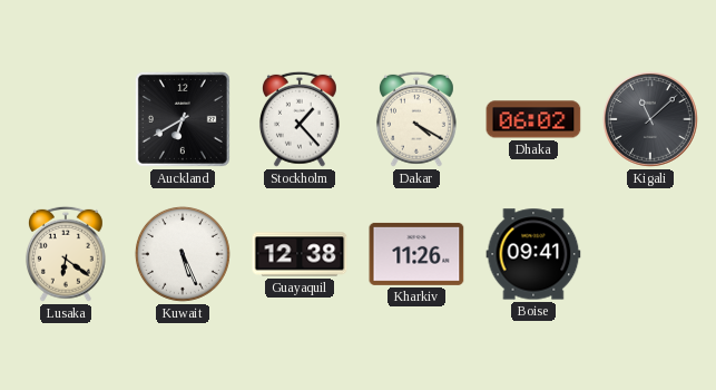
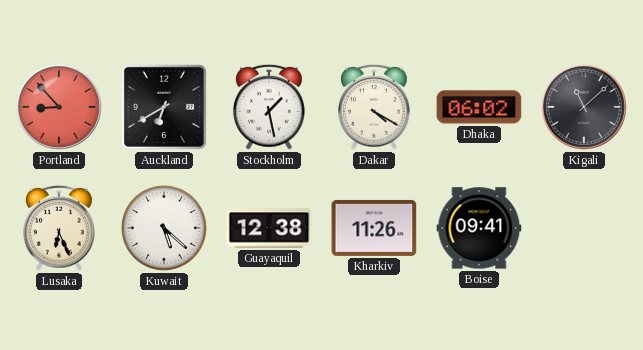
Portland: none -> 8:53
Stockholm: 1:23 -> 1:28
Lusaka: 6:21 -> 6:26
Kuwait: 5:26 -> 5:22
